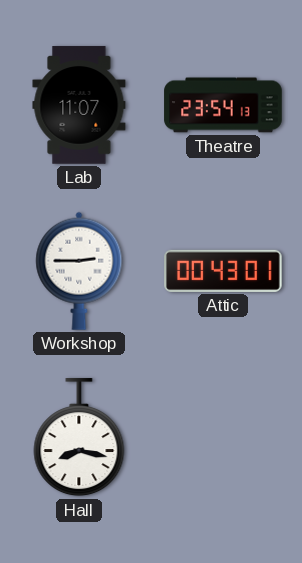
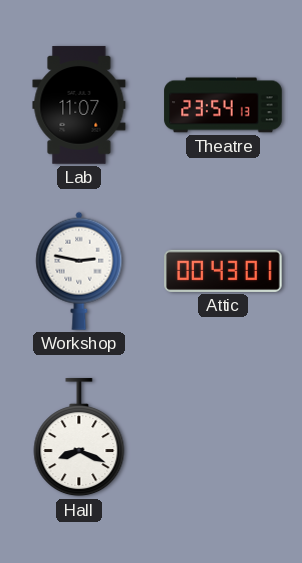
Workshop: 2:45 -> 2:47
Hall: 8:17 -> 8:19
